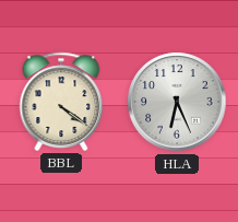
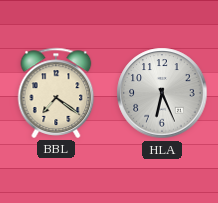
BBL: 4:21 -> 7:21
